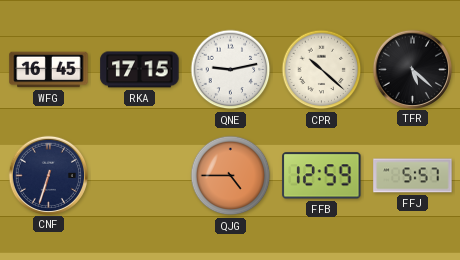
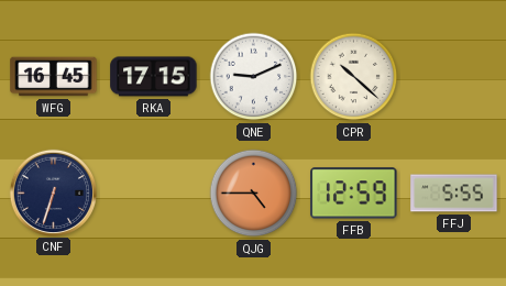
QNE: 9:13 -> 9:11
TFR: 5:22 -> none
FFJ: 5:57 -> 5:55
